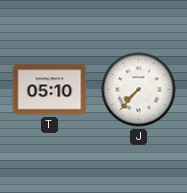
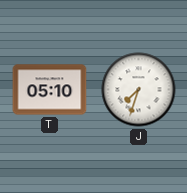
J: 7:37 -> 7:33
